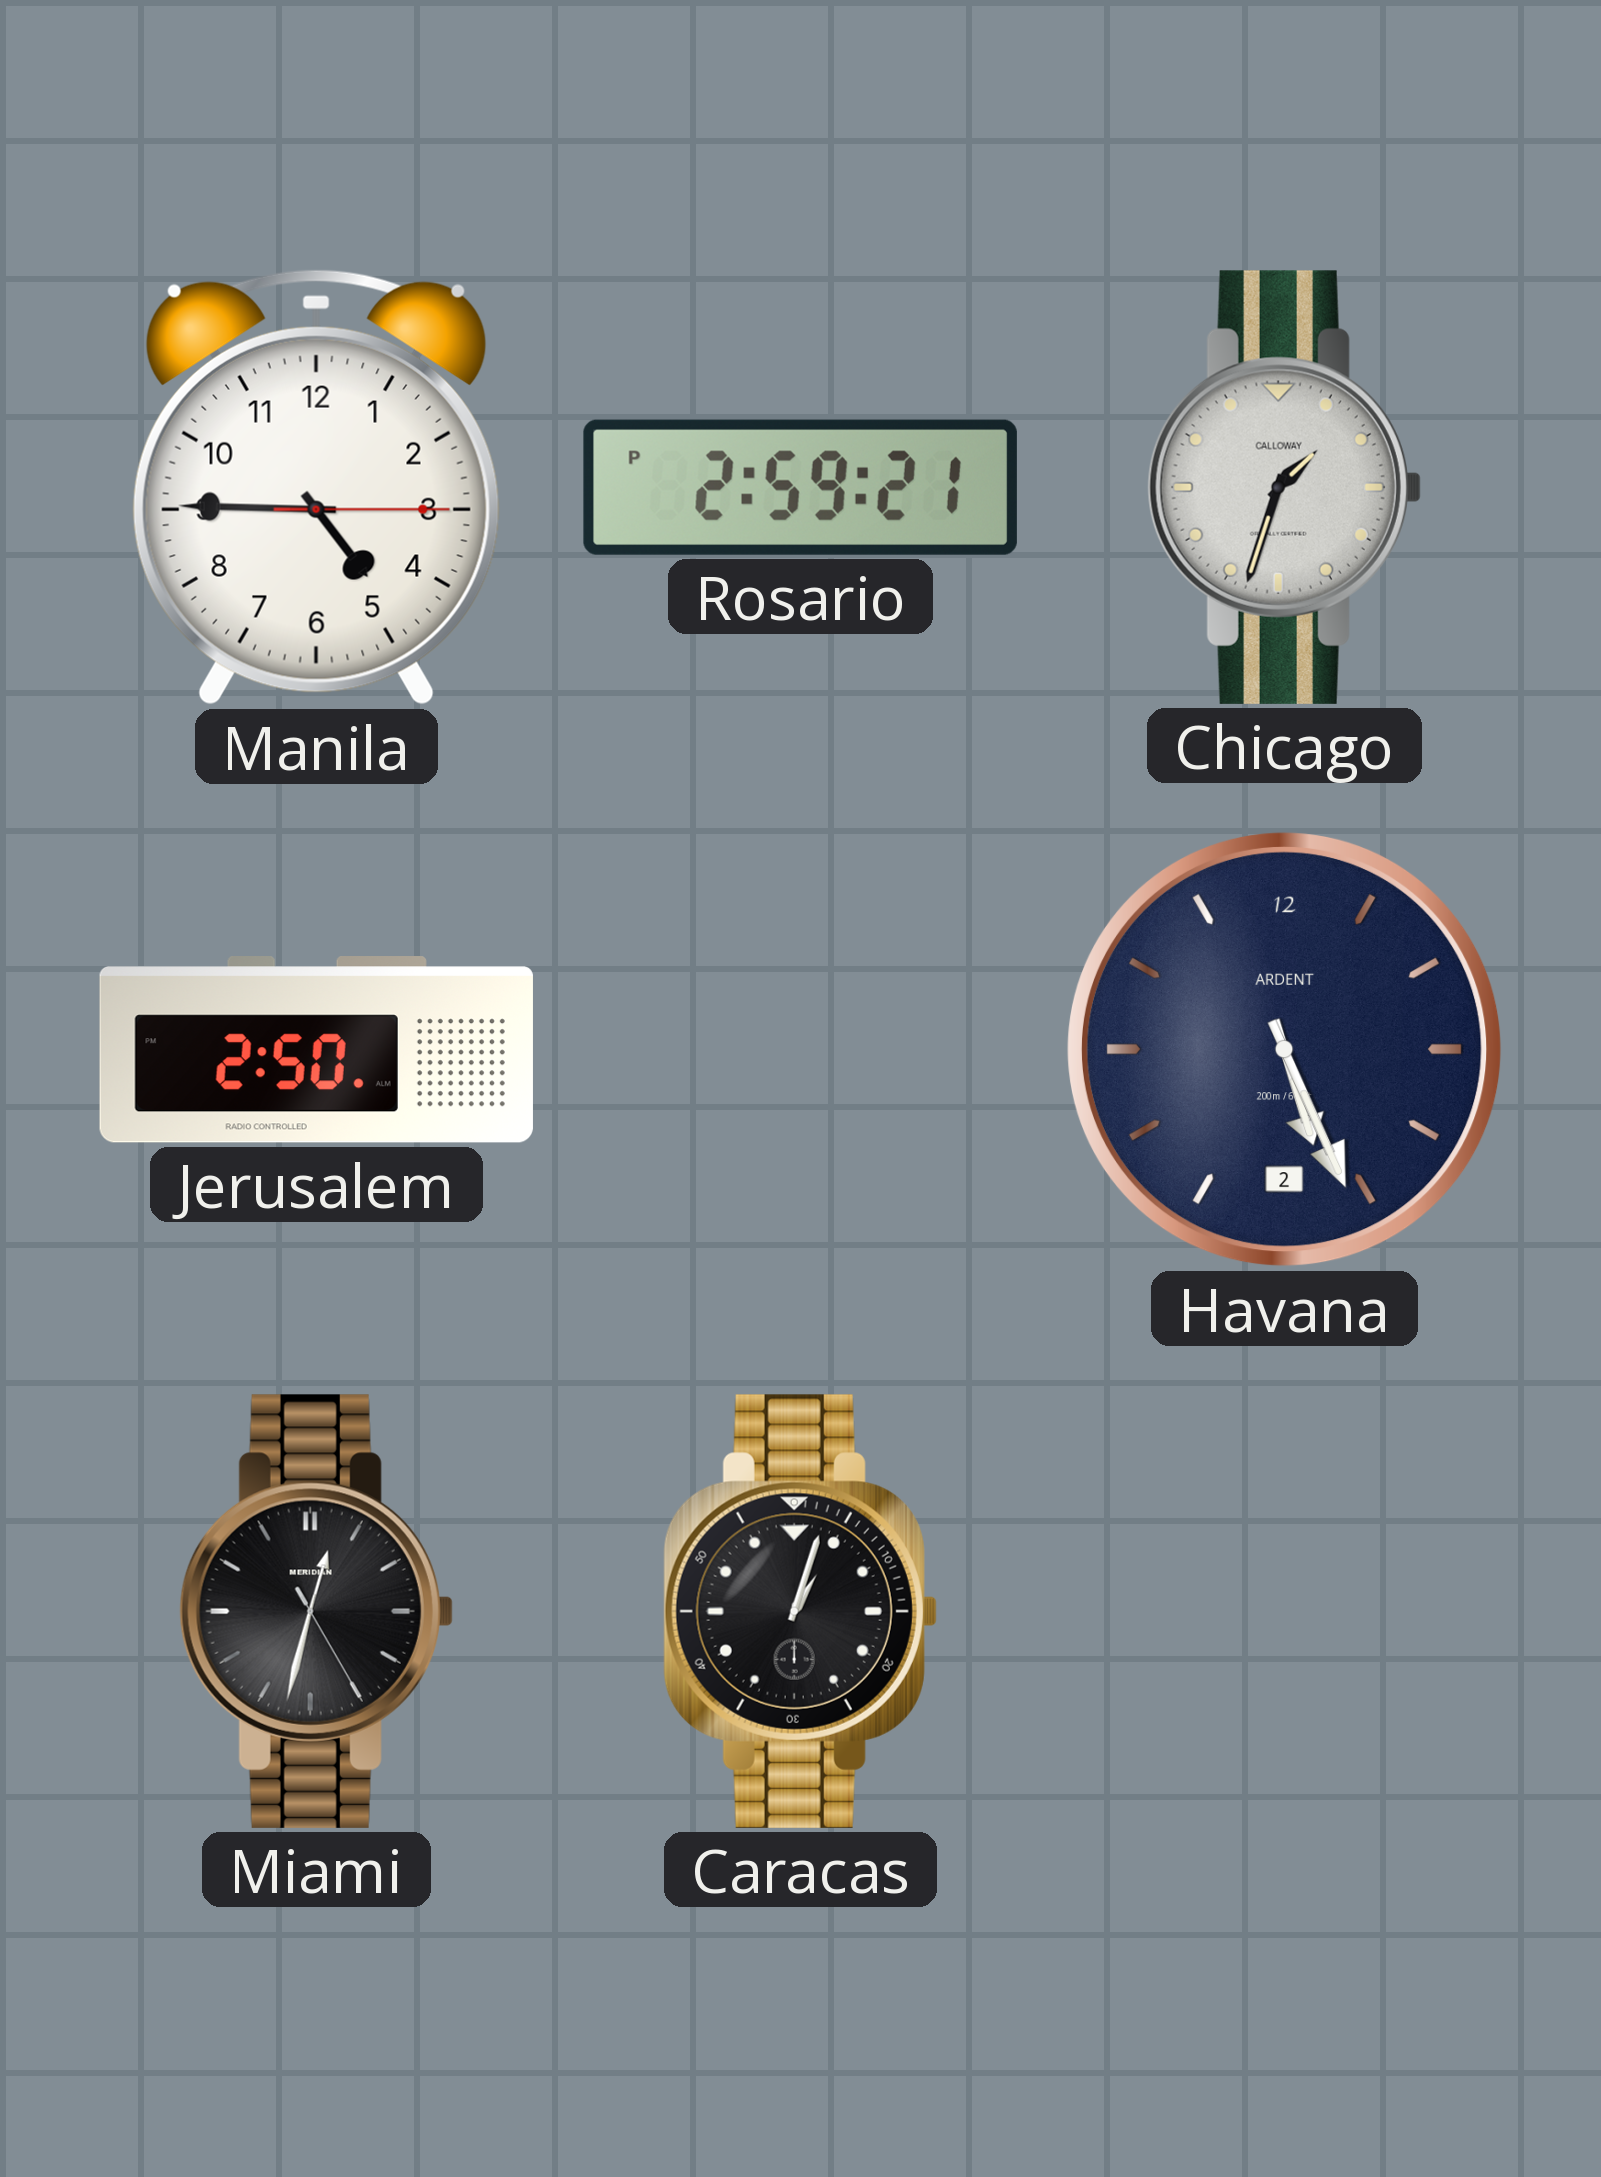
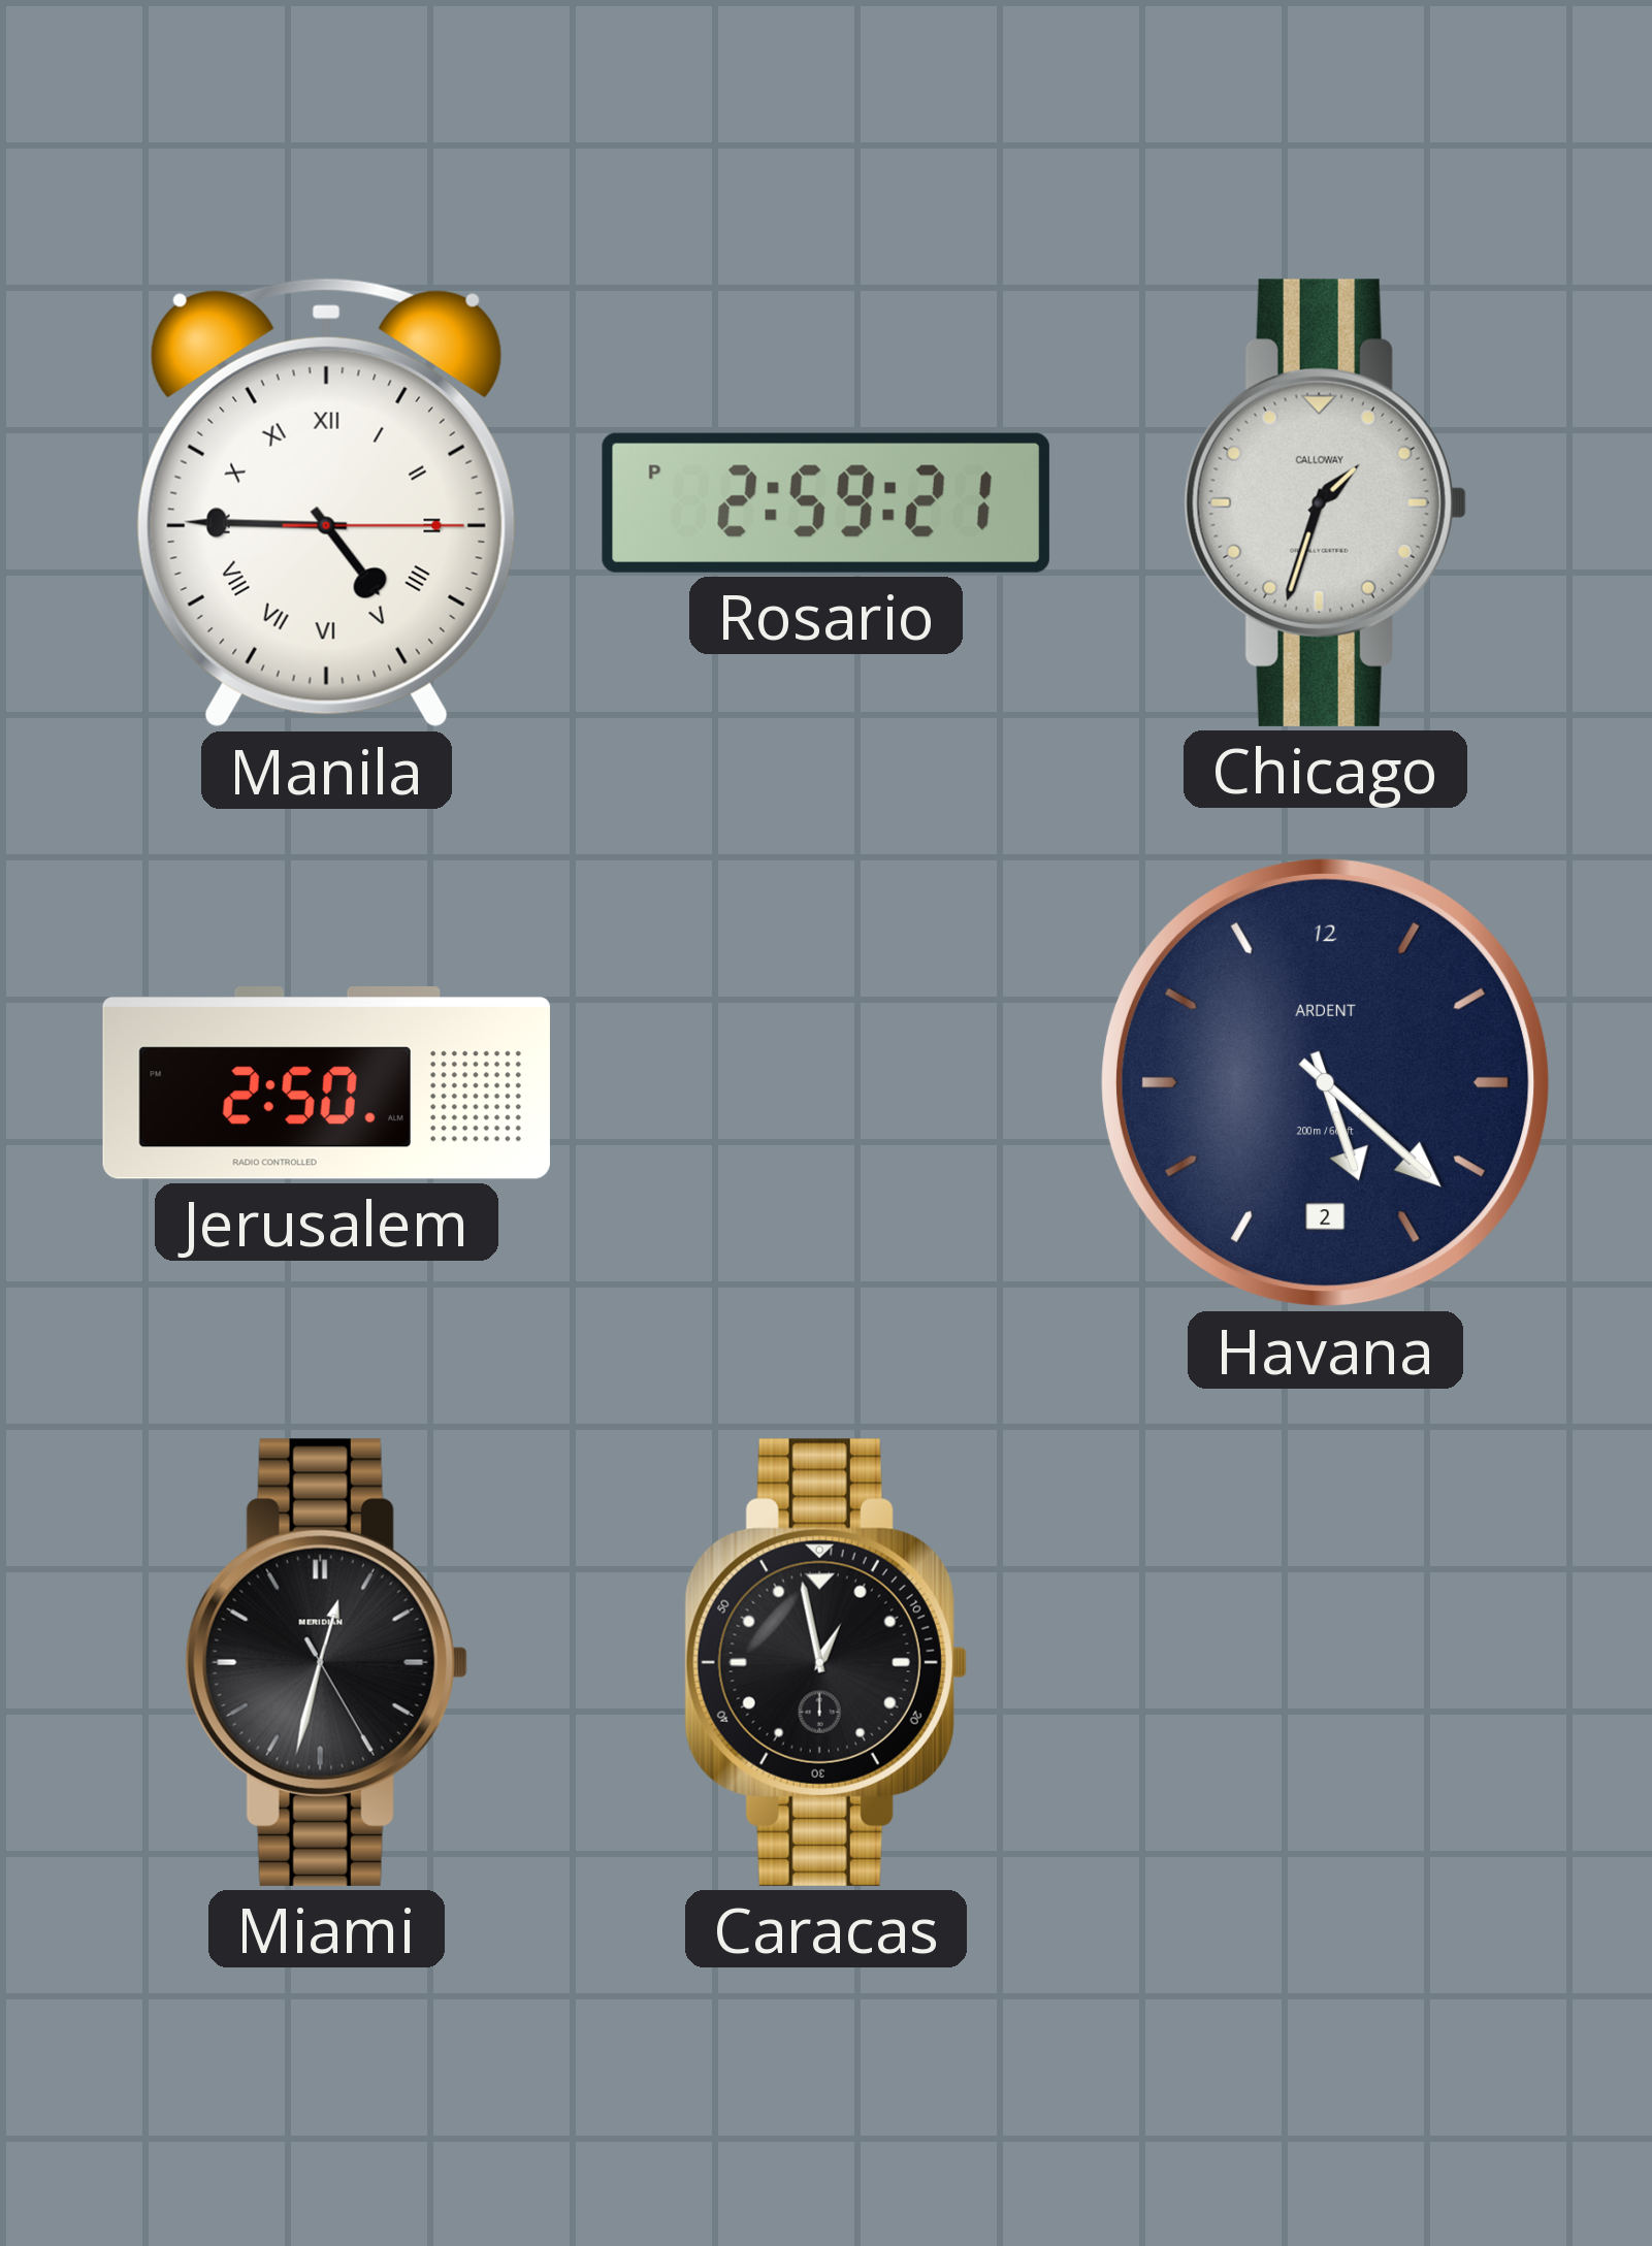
Manila numerals: Arabic -> Roman
Havana: 5:26 -> 5:22
Caracas: 1:03 -> 12:58
